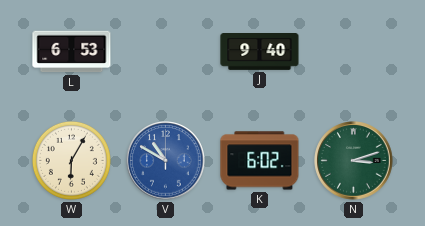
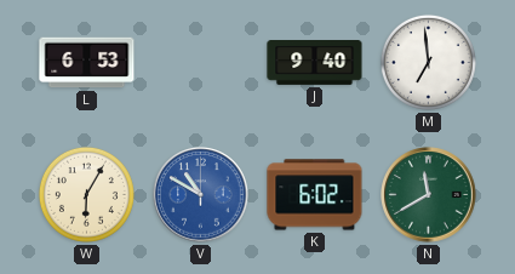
M: none -> 6:59
N: 3:12 -> 11:40
